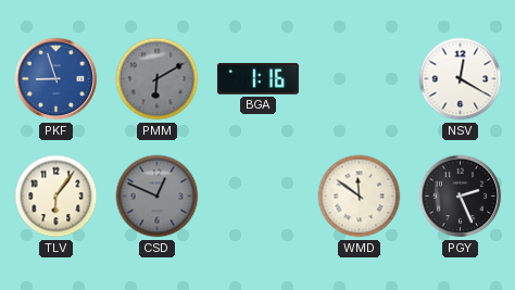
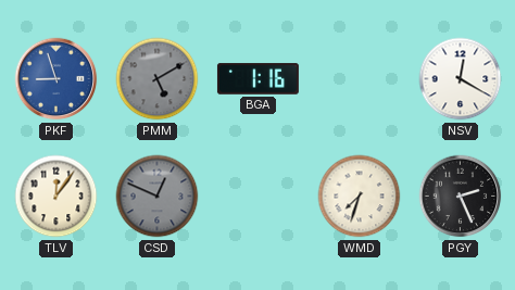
PMM: 6:10 -> 5:10
TLV: 6:06 -> 12:06
WMD: 11:51 -> 7:33
